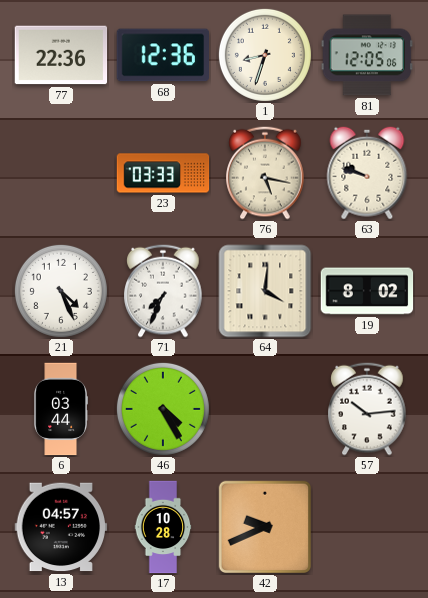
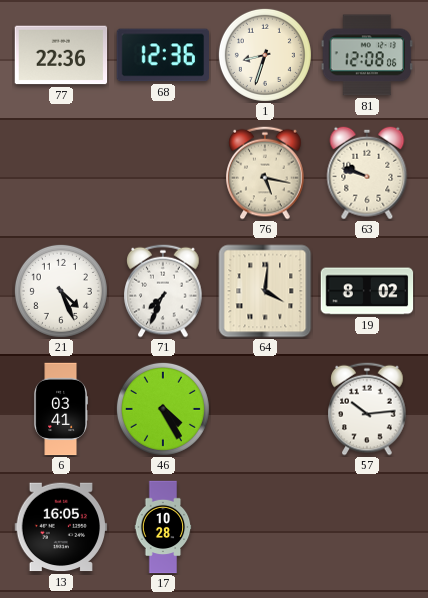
81: 12:05 -> 12:08
23: 03:33 -> none
6: 03:44 -> 03:41
13: 04:57 -> 16:05
42: 9:41 -> none
